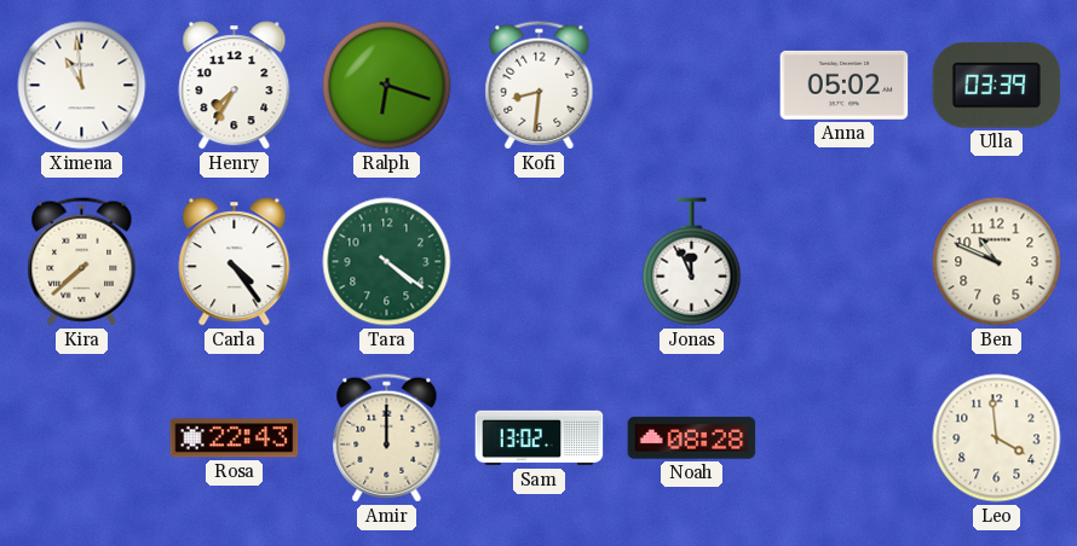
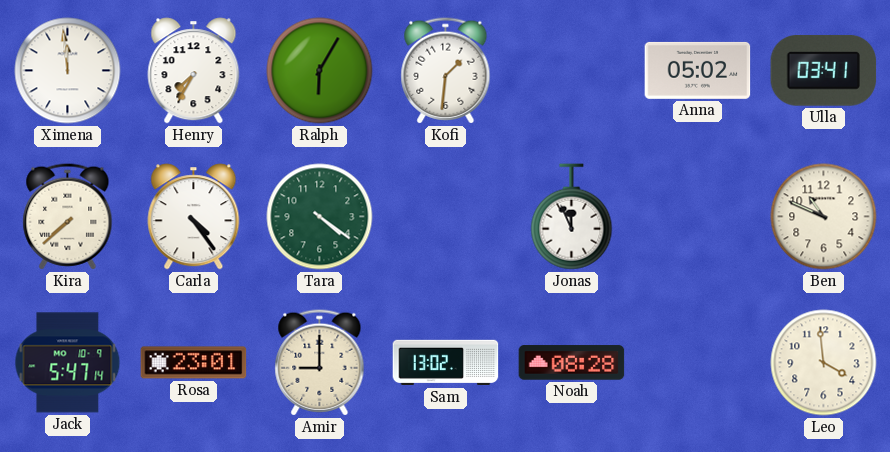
Ximena: 10:59 -> 11:59
Ralph: 6:18 -> 6:05
Kofi: 8:31 -> 1:31
Ulla: 03:39 -> 03:41
Jack: none -> 5:47
Rosa: 22:43 -> 23:01
Amir: 12:00 -> 9:00
